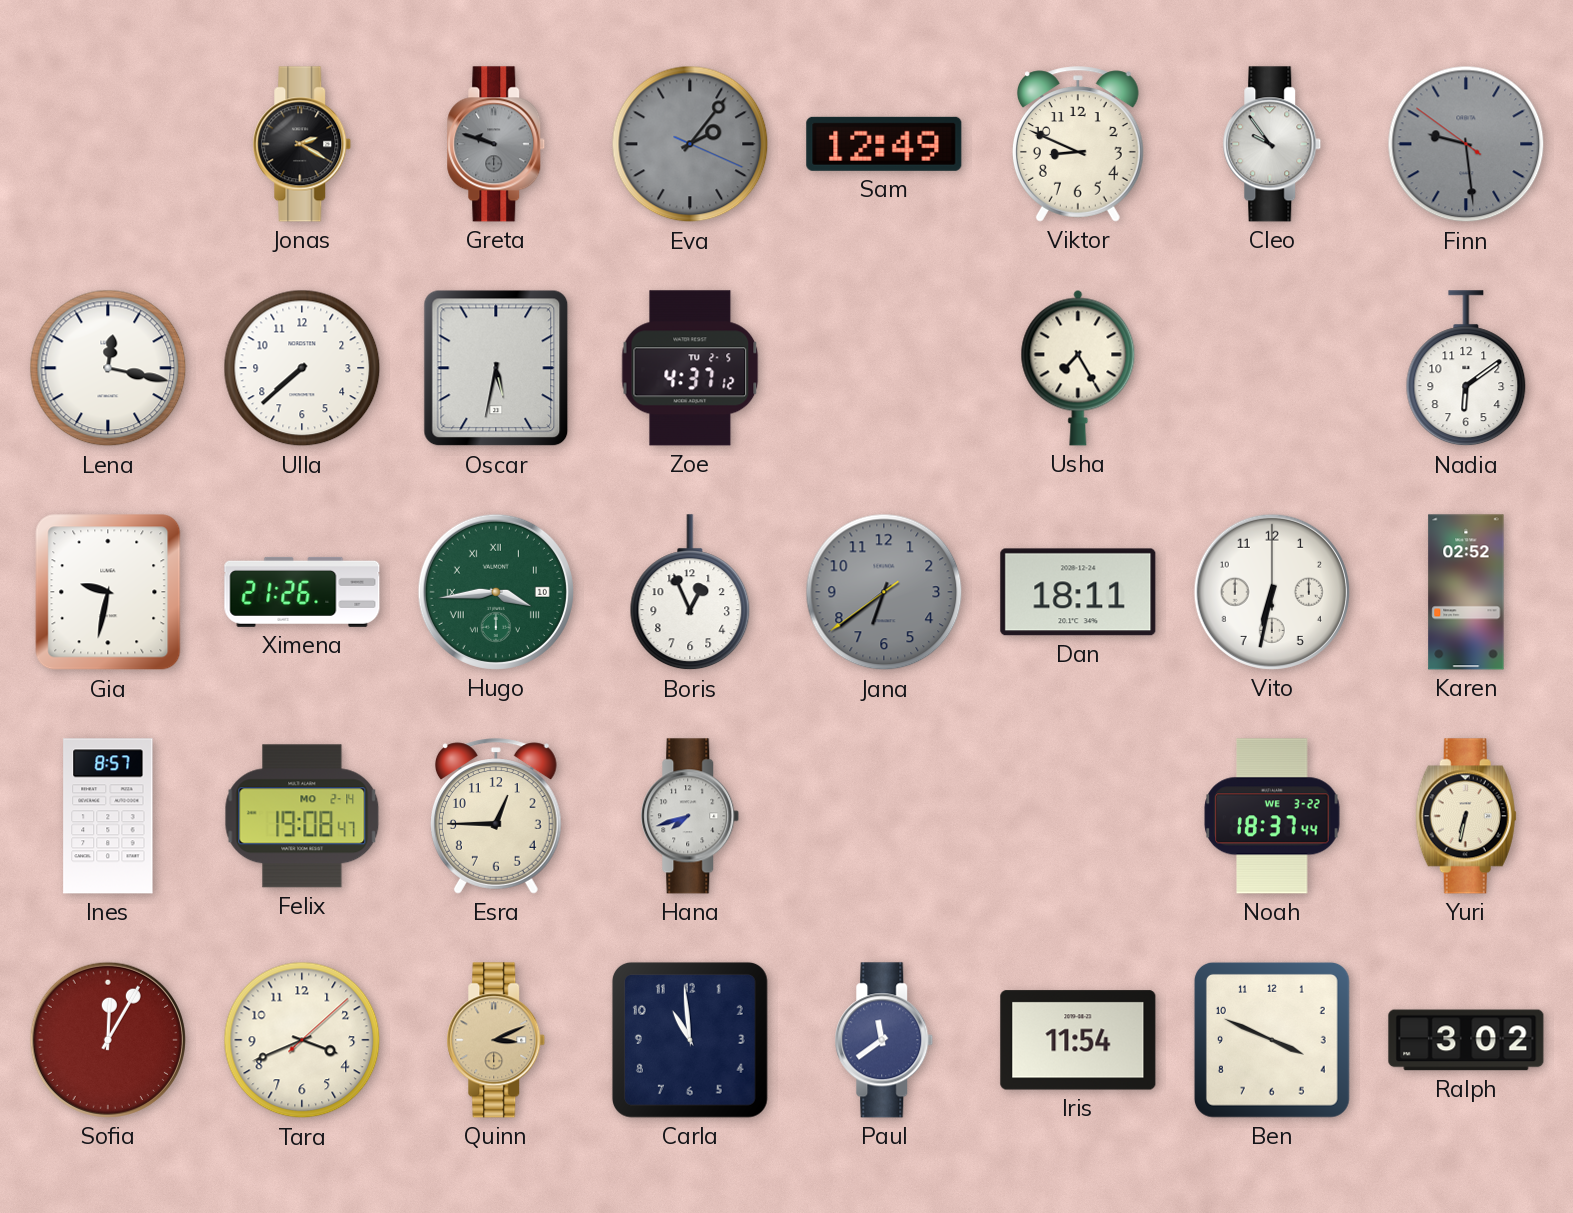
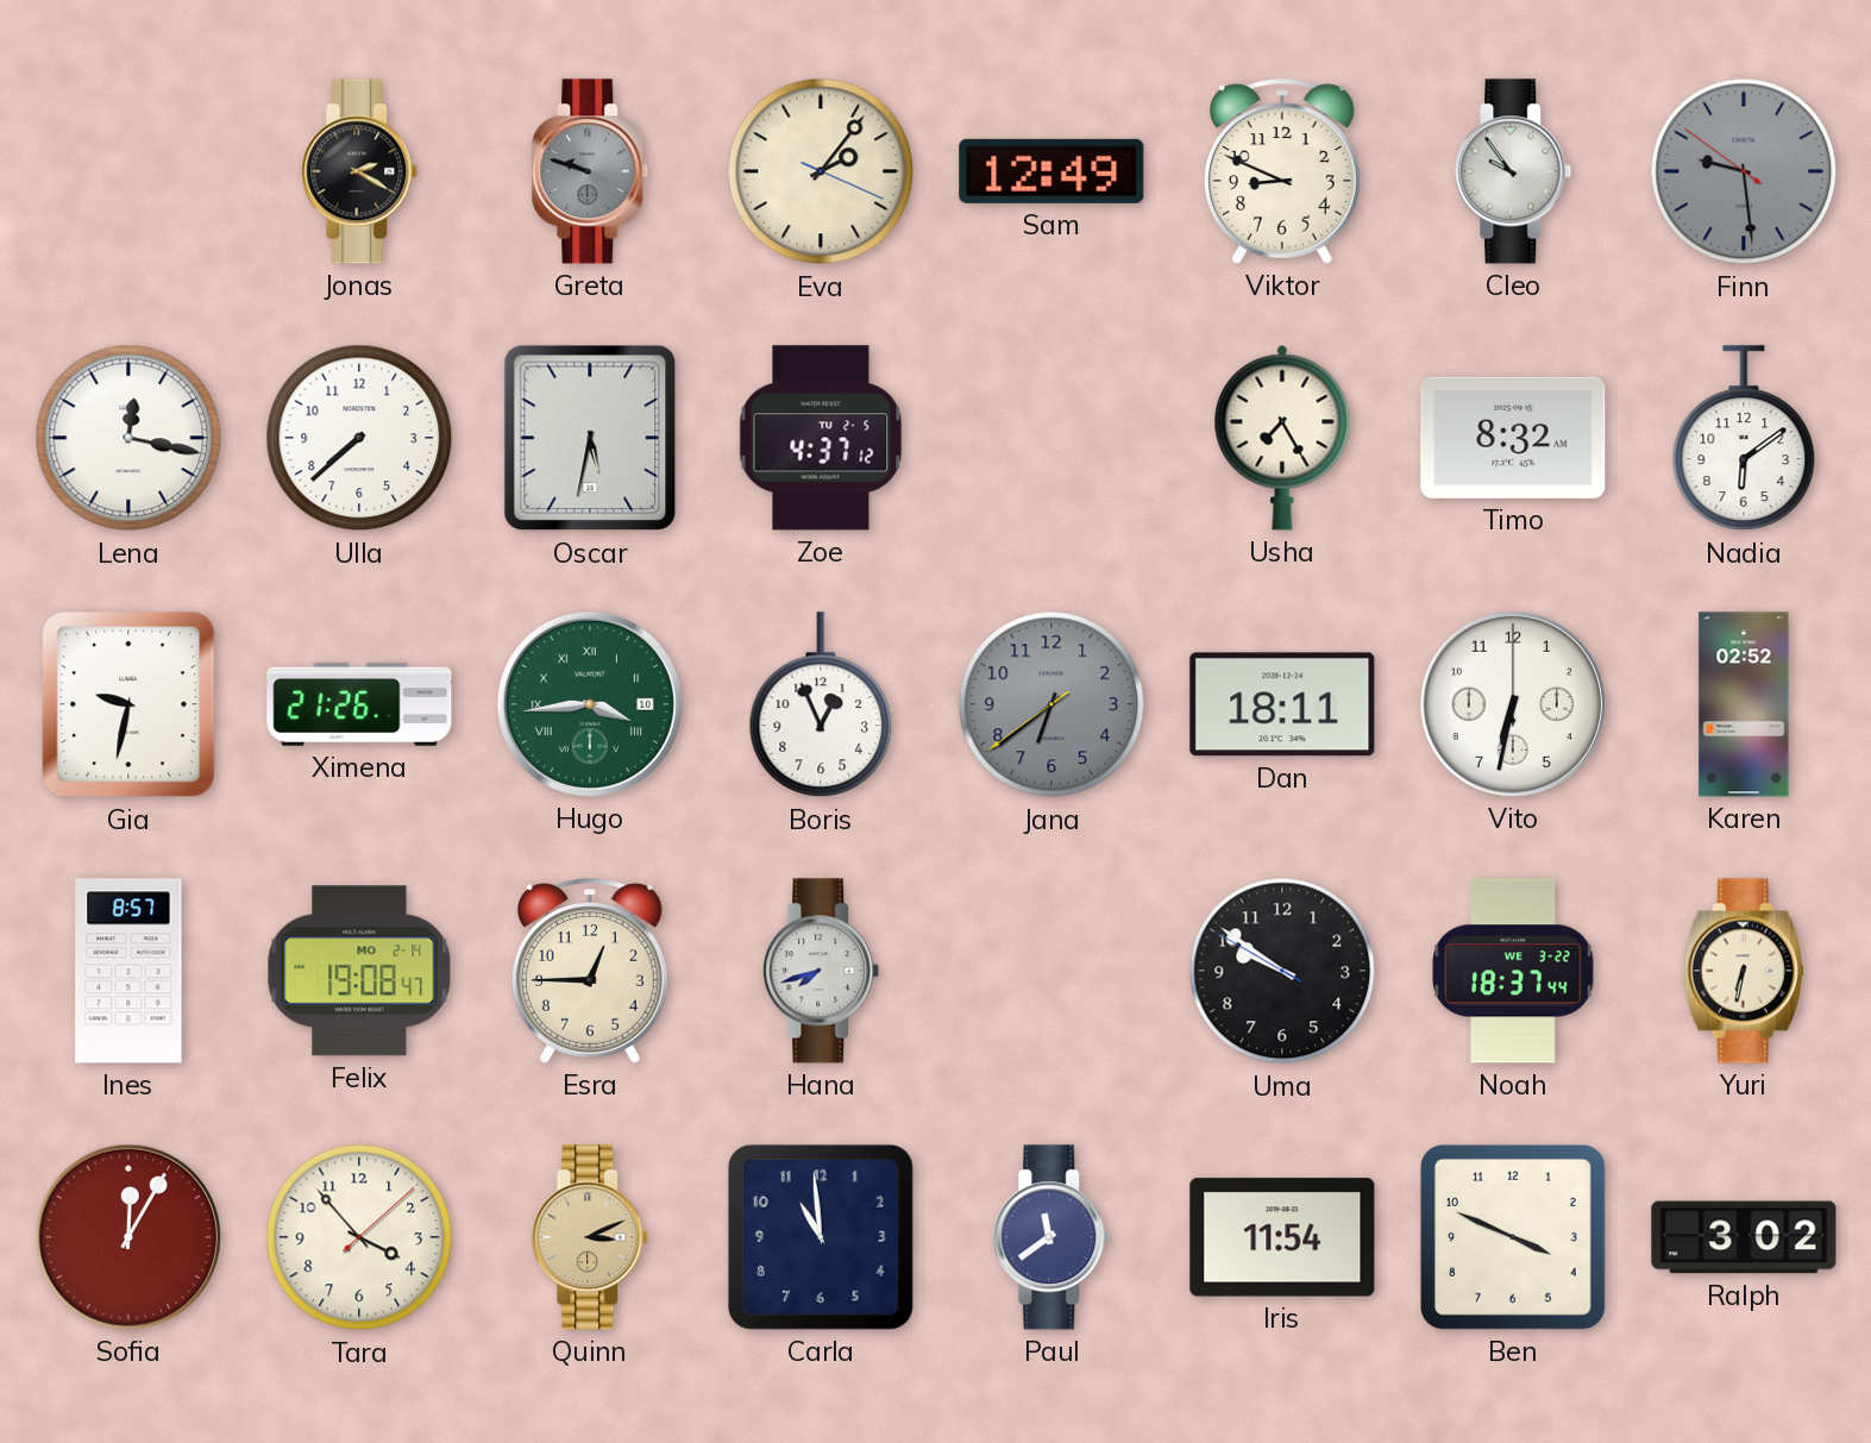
Eva dial: grey -> cream
Timo: none -> 8:32
Uma: none -> 9:50
Tara: 3:41 -> 3:53
